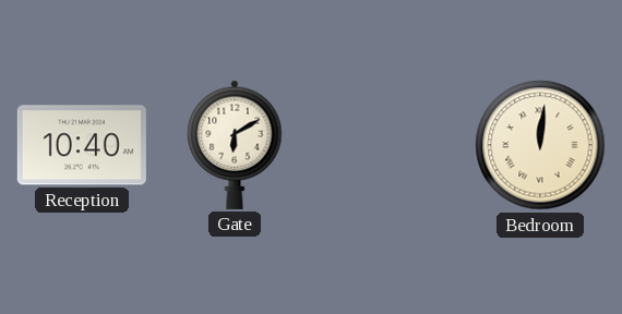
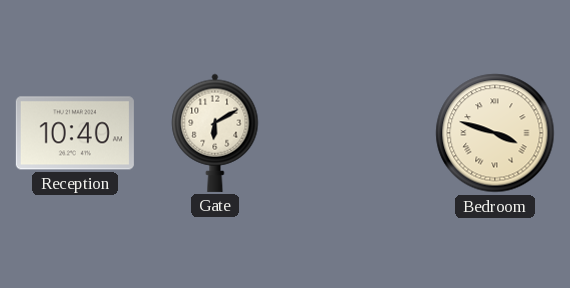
Bedroom: 12:01 -> 3:48
